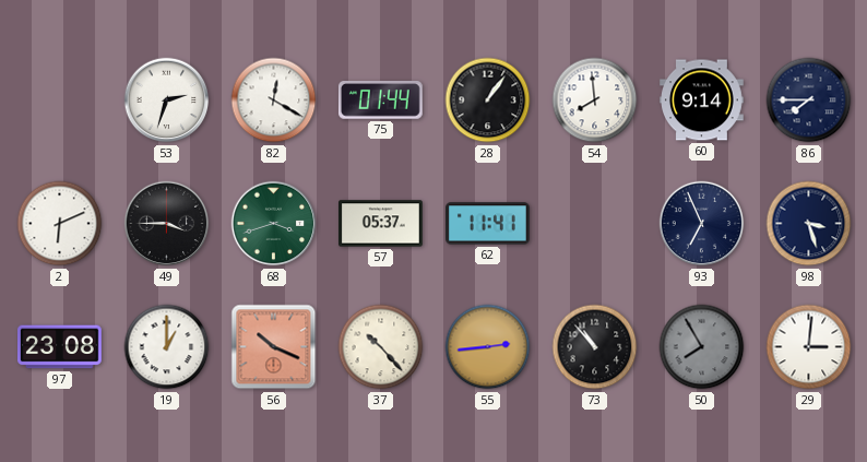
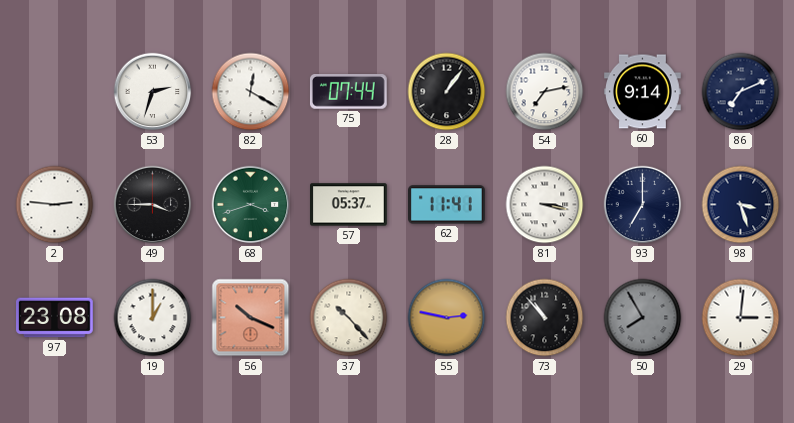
75: 01:44 -> 07:44
54: 7:59 -> 7:13
86: 7:45 -> 7:11
2: 6:11 -> 2:46
81: none -> 3:17
93: 6:56 -> 7:00
55: 2:44 -> 2:47
